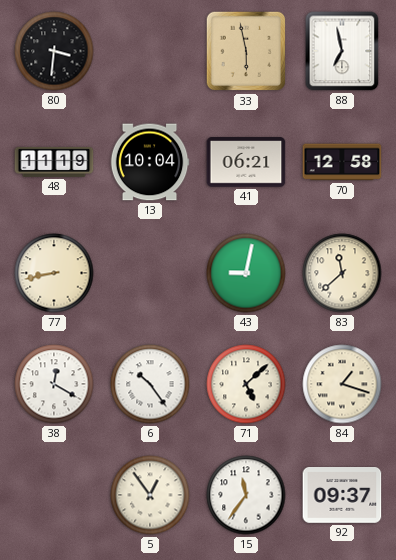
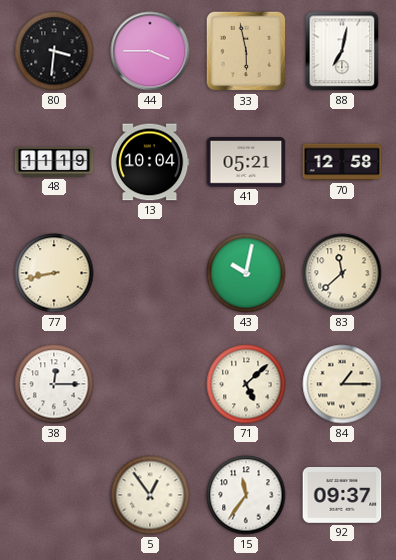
44: none -> 3:45
88: 6:58 -> 7:02
41: 06:21 -> 05:21
43: 9:02 -> 10:02
38: 12:20 -> 12:15
6: 10:24 -> none
84: 1:18 -> 1:15
